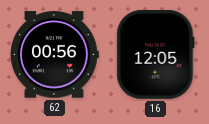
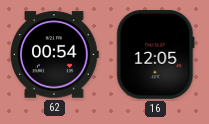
62: 00:56 -> 00:54
